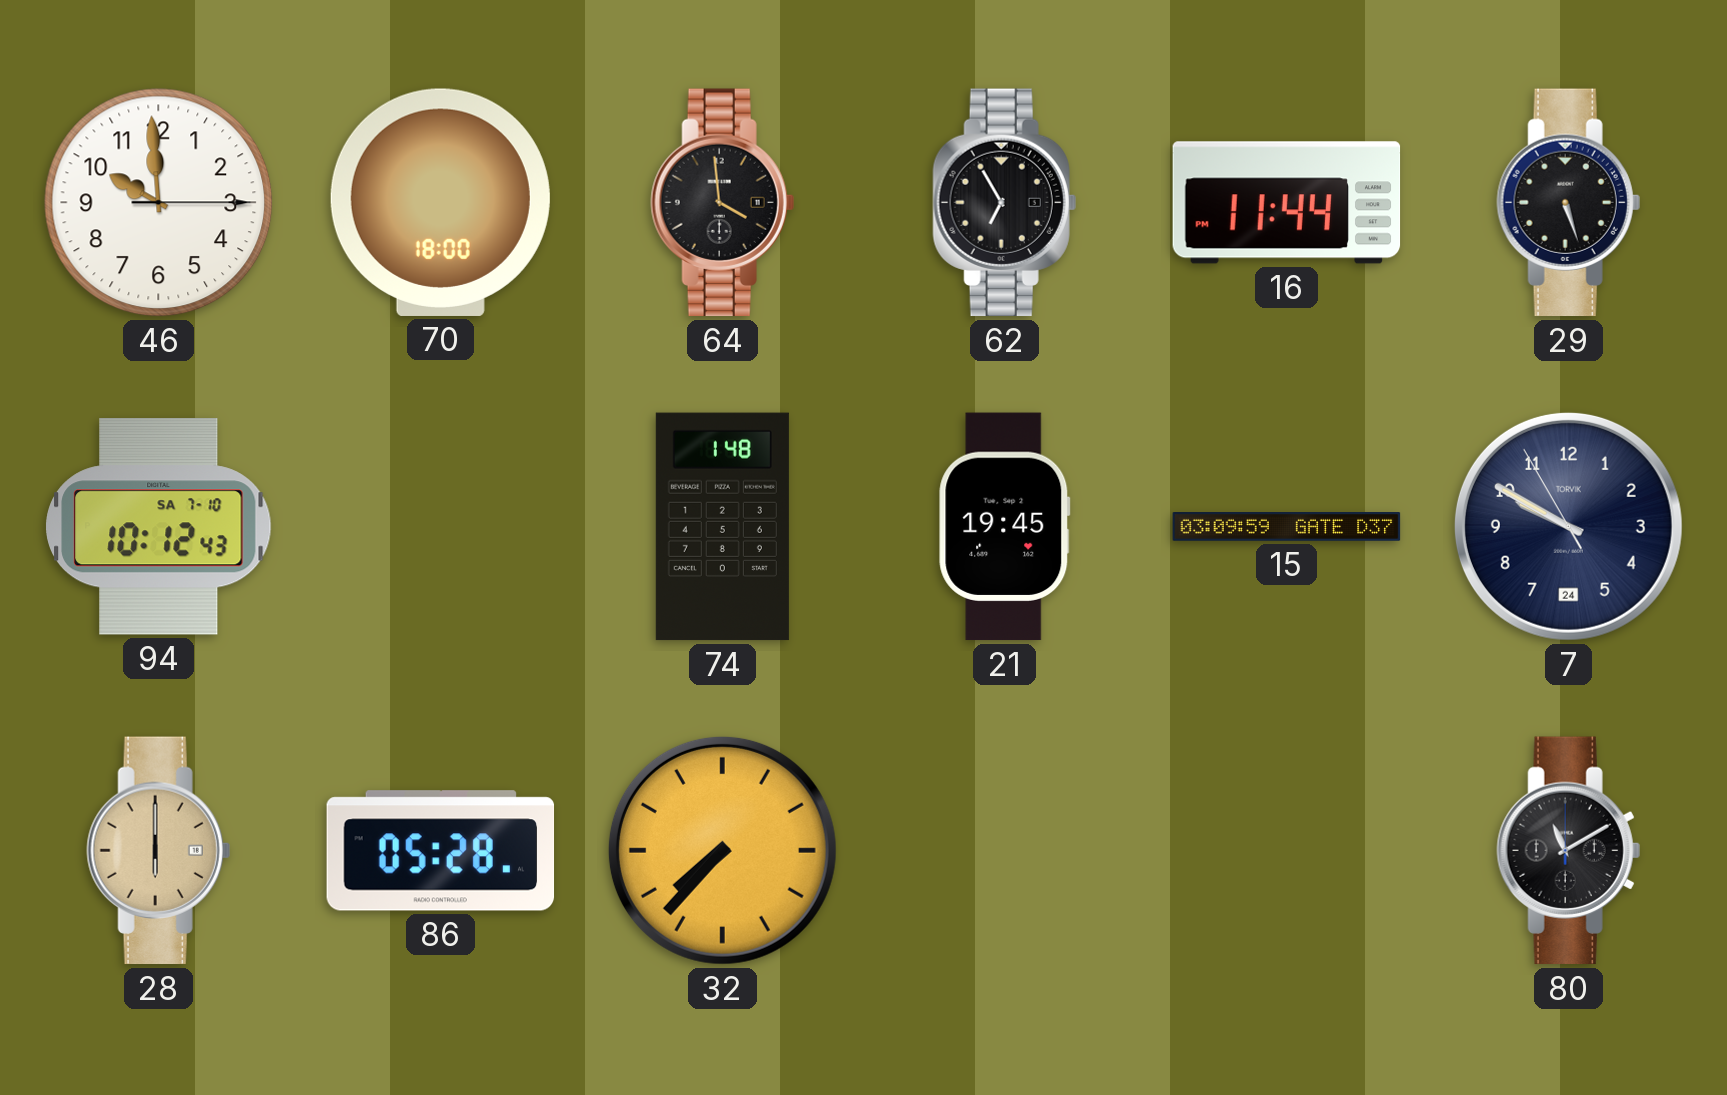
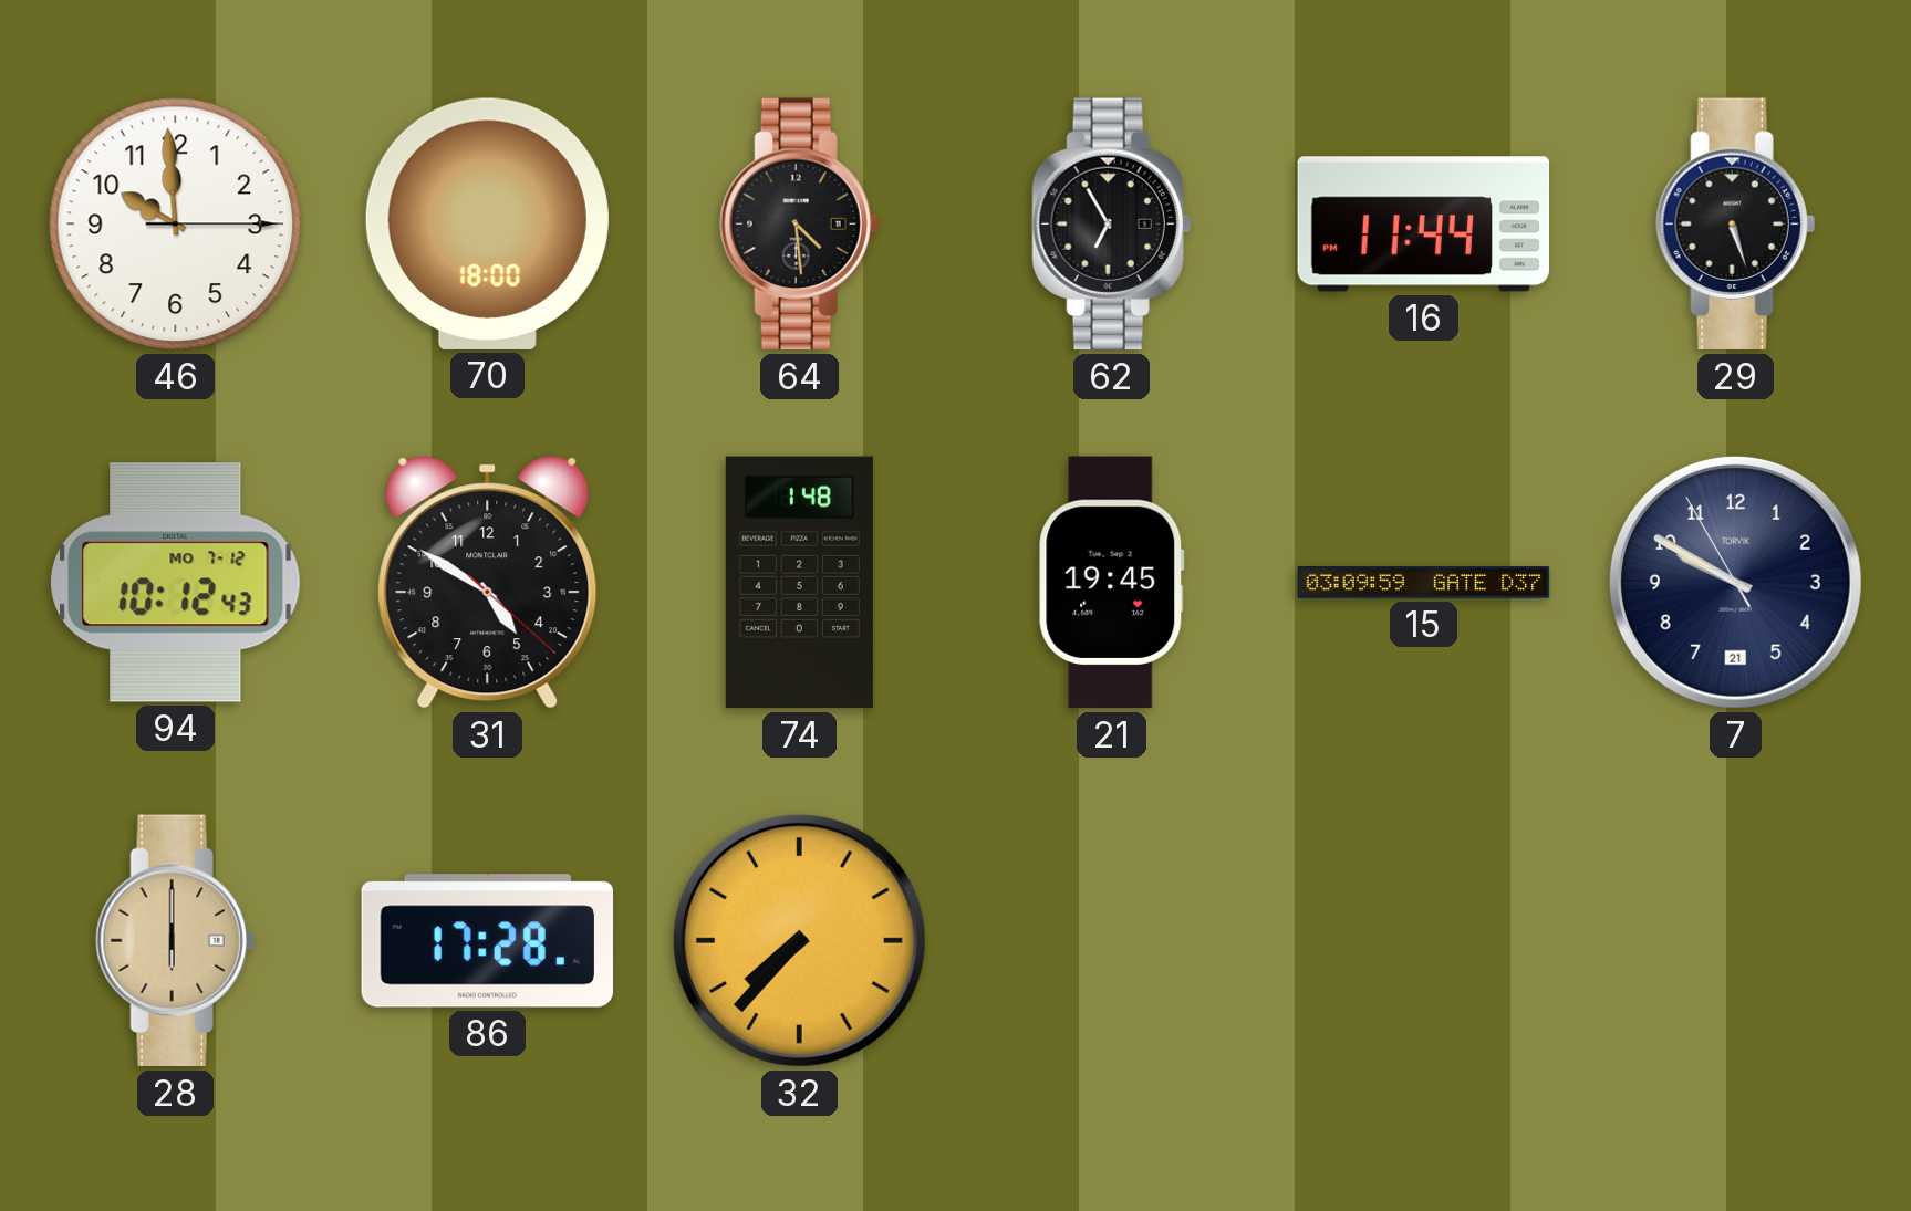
64: 3:59 -> 4:29
94 date: SA 7-10 -> MO 7-12
31: none -> 4:50
7 date: 24 -> 21
86: 05:28 -> 17:28
80: 11:10 -> none
